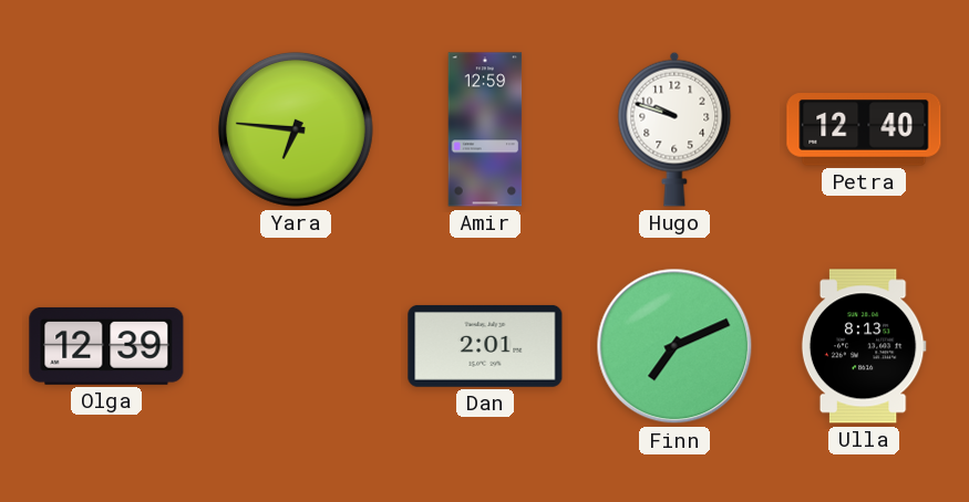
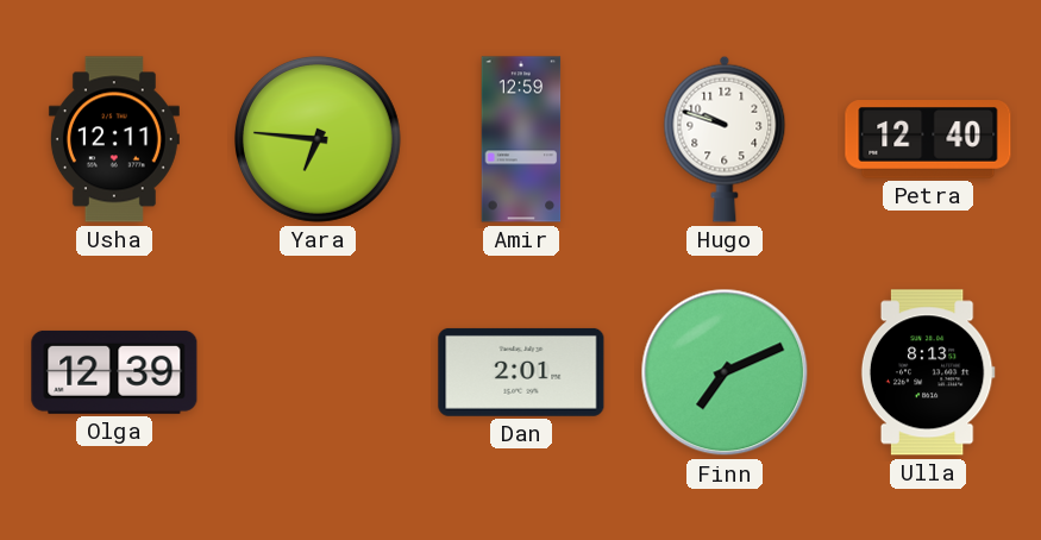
Usha: none -> 12:11
